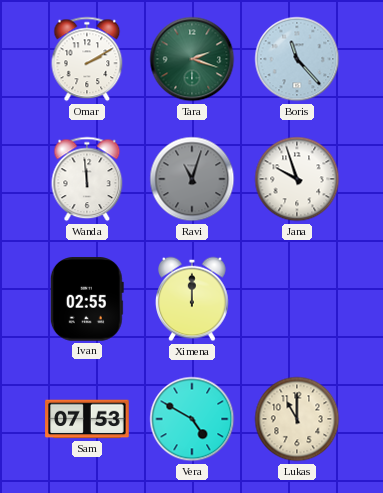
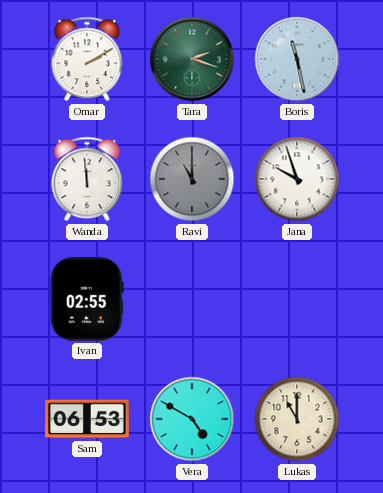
Boris: 11:23 -> 11:28
Ravi: 11:03 -> 11:00
Ximena: 12:00 -> none
Sam: 07:53 -> 06:53
